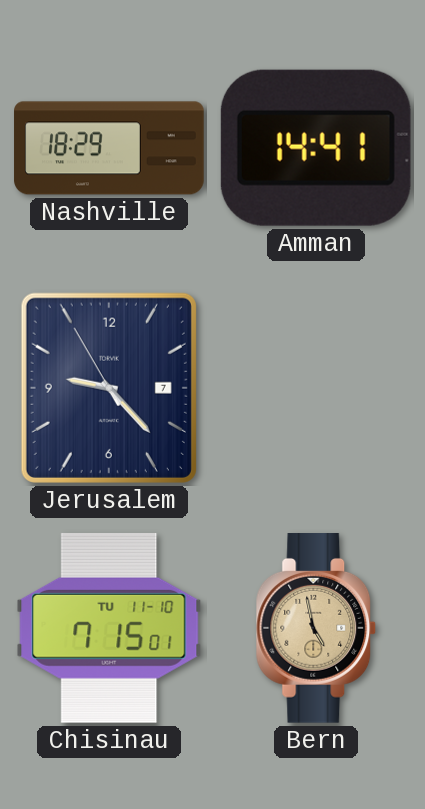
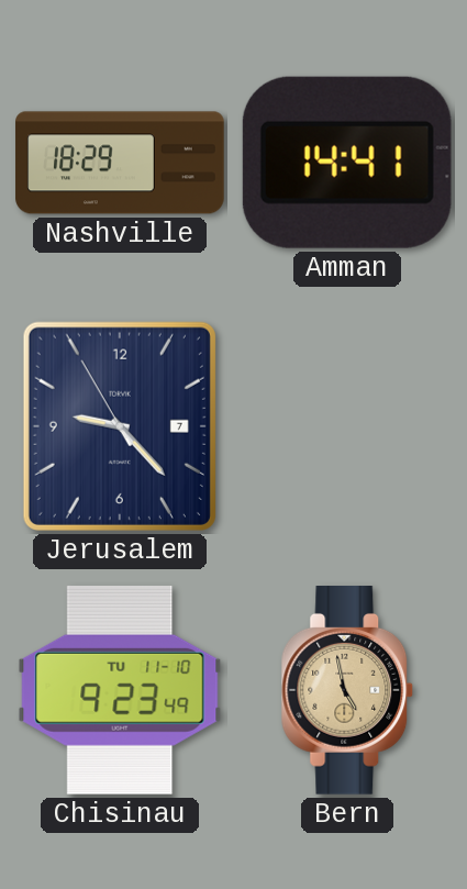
Chisinau: 7:15 -> 9:23
